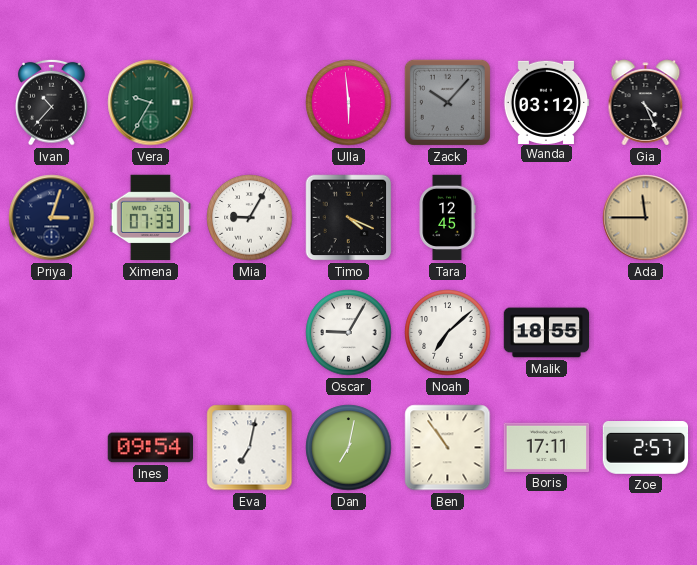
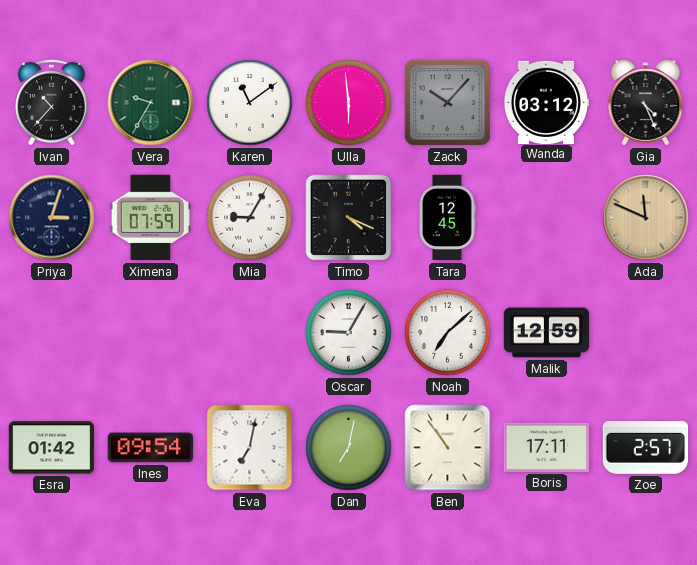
Karen: none -> 11:09
Ximena: 07:33 -> 07:59
Ada: 11:45 -> 11:49
Malik: 18:55 -> 12:59
Esra: none -> 01:42
